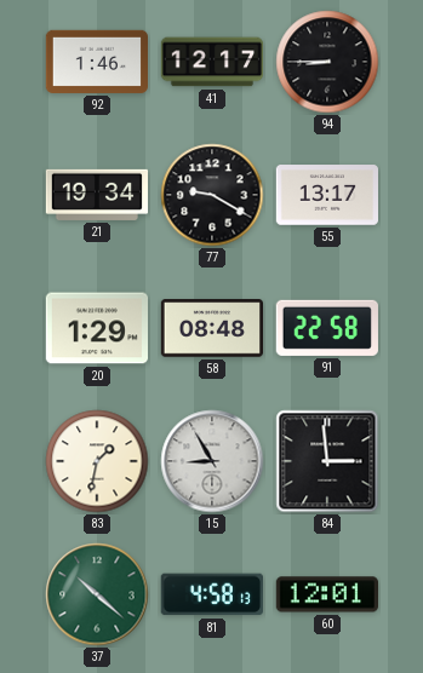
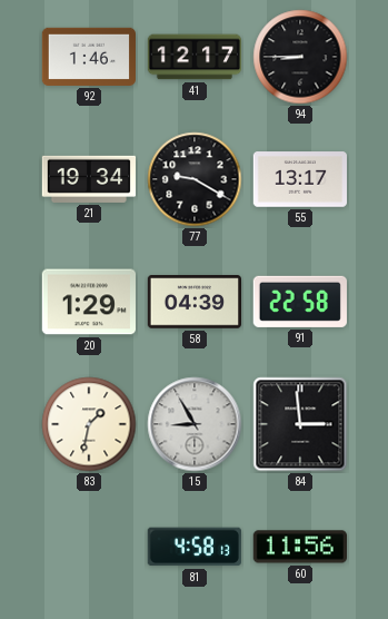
58: 08:48 -> 04:39
37: 10:22 -> none
60: 12:01 -> 11:56
